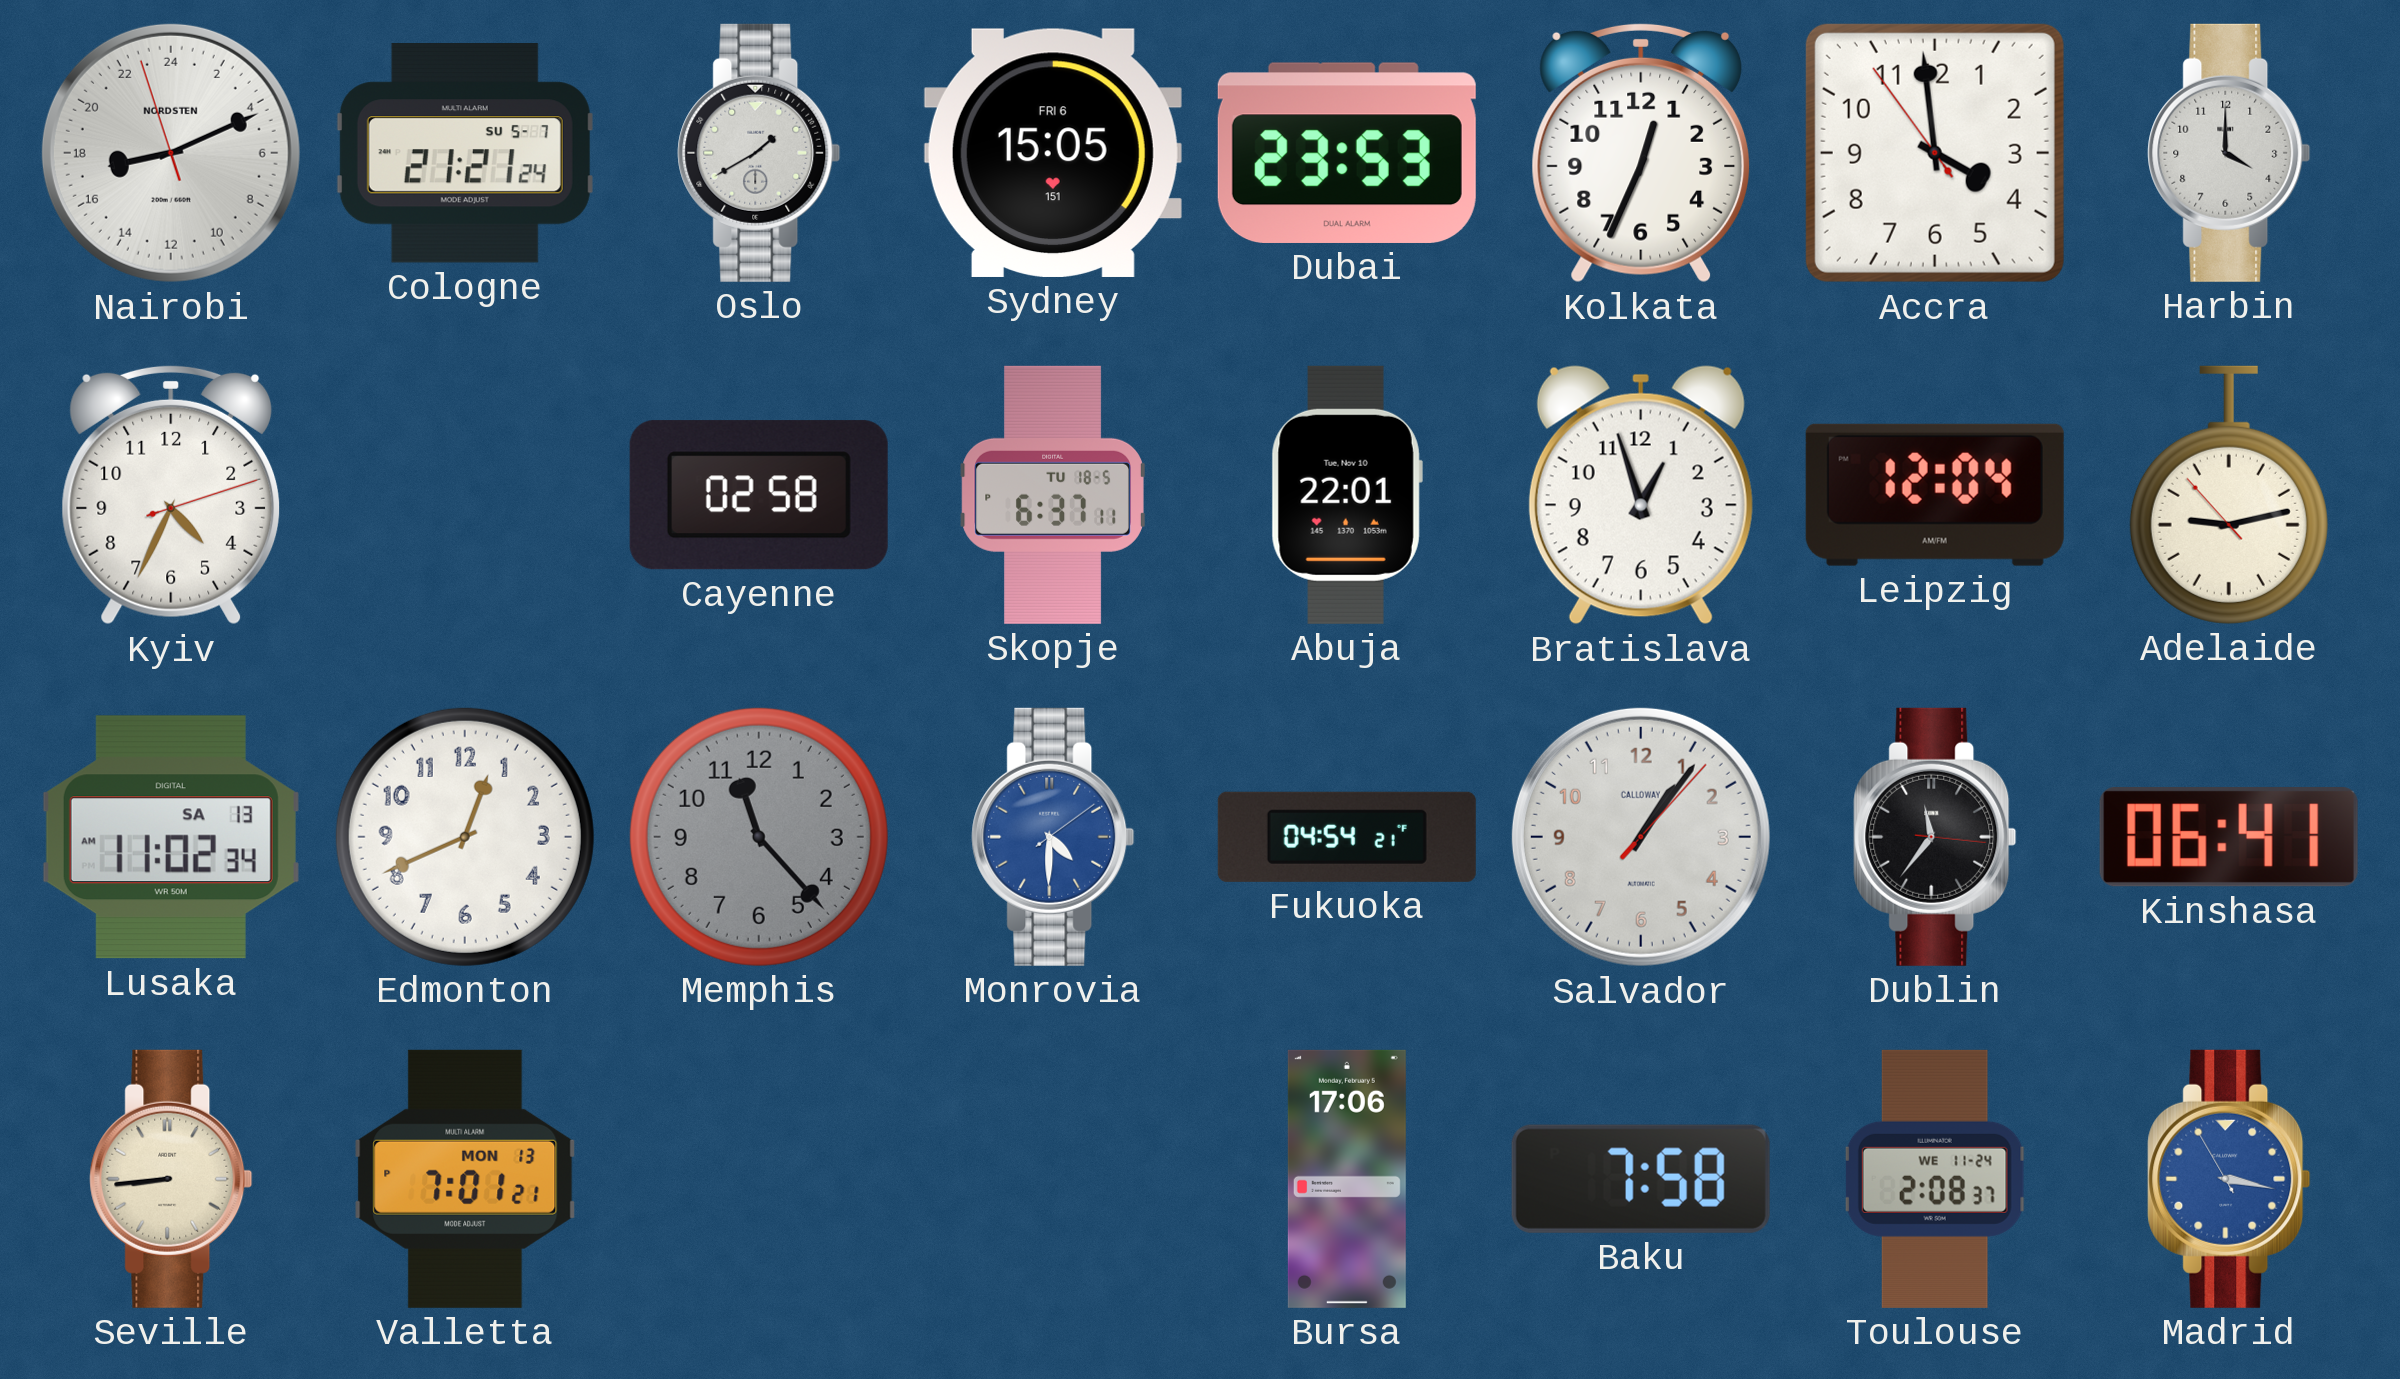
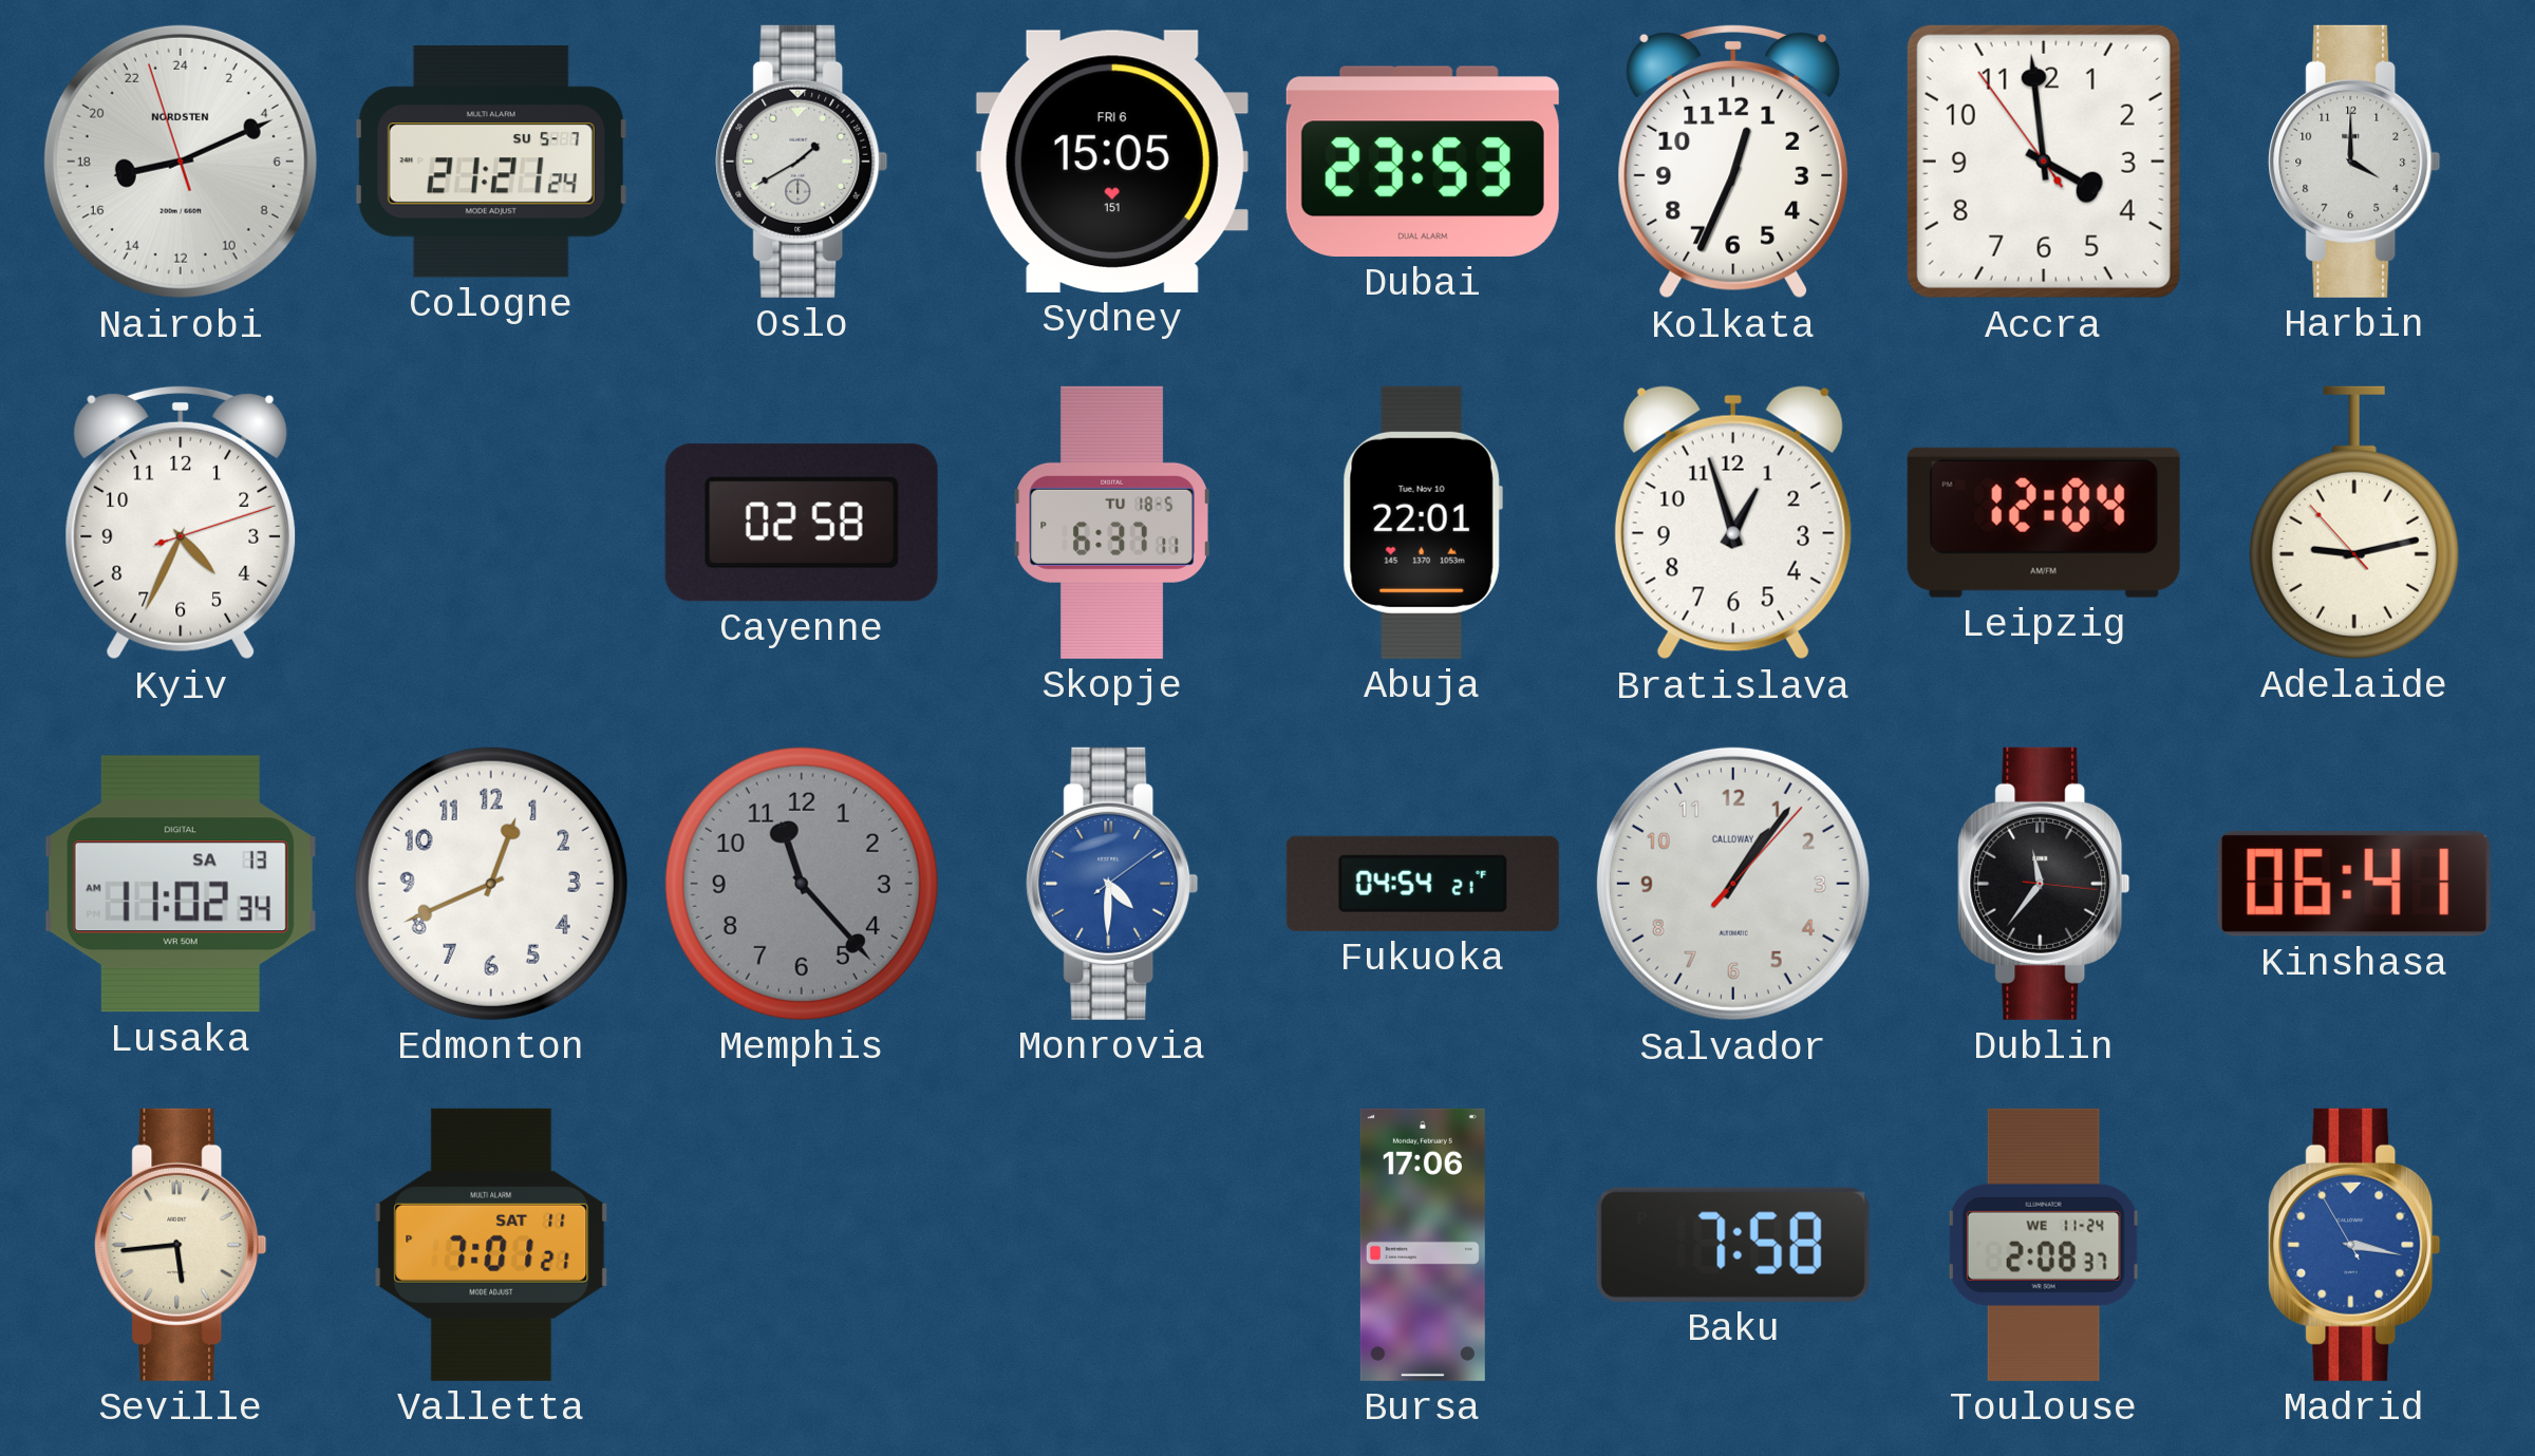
Seville: 8:44 -> 5:44
Valletta date: MON 13 -> SAT 11
